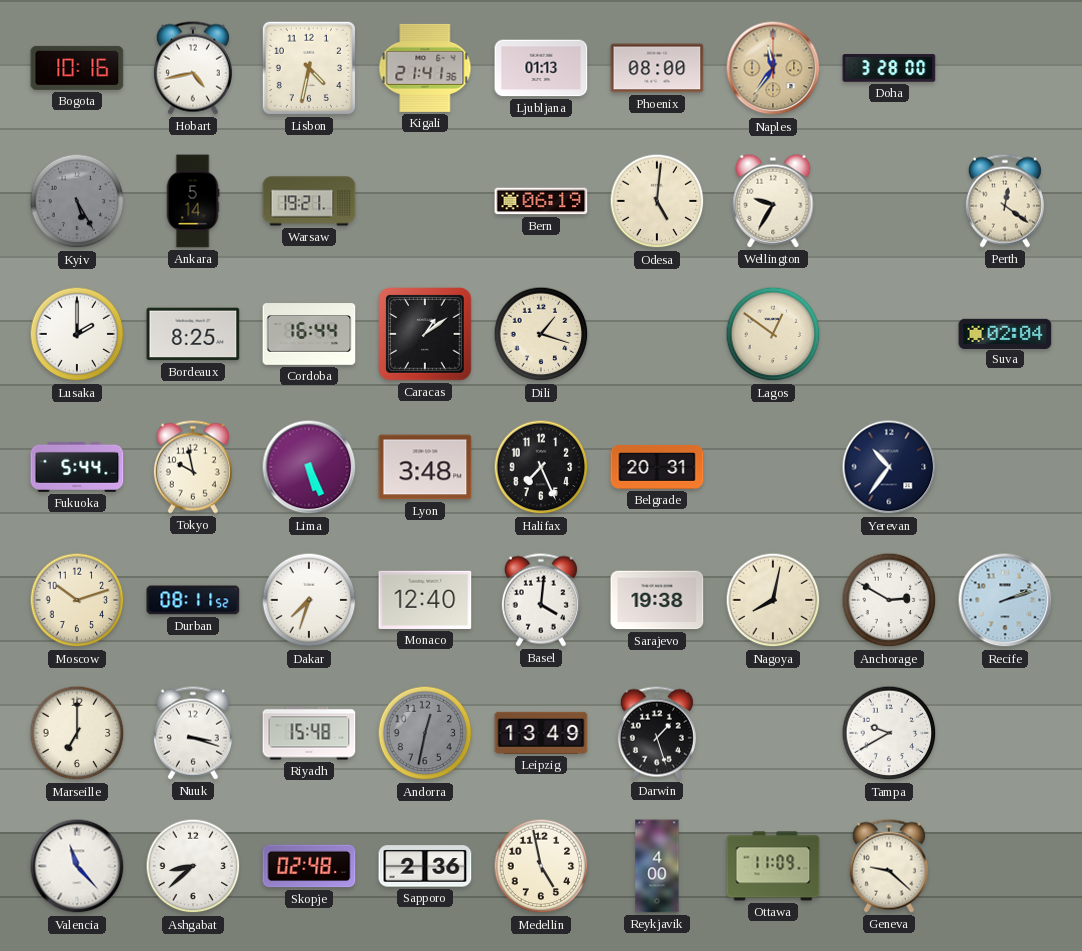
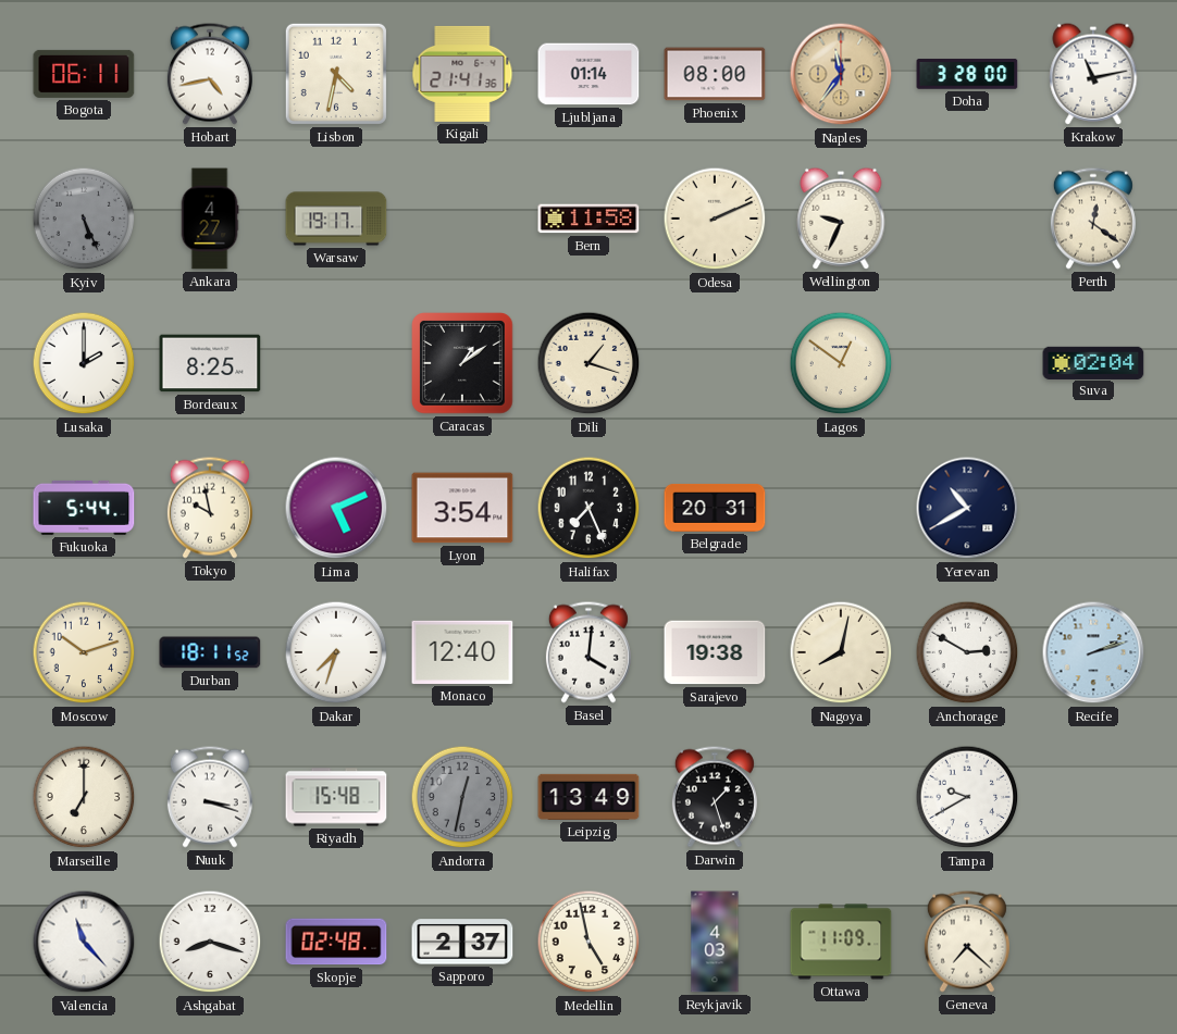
Bogota: 10:16 -> 06:11
Ljubljana: 01:13 -> 01:14
Krakow: none -> 11:13
Kyiv: 5:25 -> 5:26
Ankara: 5:14 -> 4:27
Warsaw: 19:21 -> 19:17
Bern: 06:19 -> 11:58
Odesa: 5:01 -> 2:11
Wellington: 9:35 -> 9:34
Cordoba: 16:44 -> none
Lima: 5:26 -> 5:11
Lyon: 3:48 -> 3:54
Yerevan: 10:36 -> 10:40
Durban: 08:11 -> 18:11
Ashgabat: 8:38 -> 8:18
Sapporo: 2:36 -> 2:37
Reykjavik: 4:00 -> 4:03
Geneva: 9:22 -> 7:22
